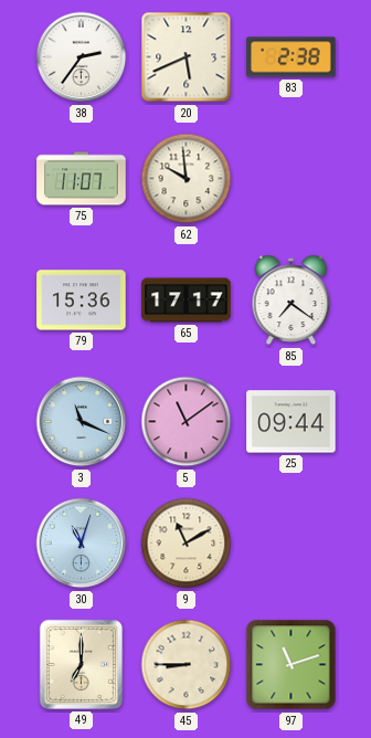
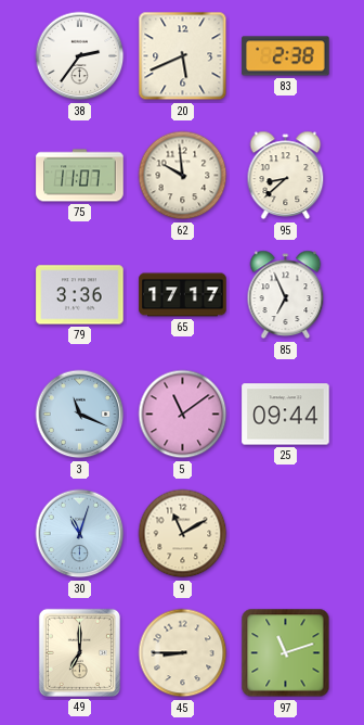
95: none -> 8:38
79: 15:36 -> 3:36
85: 7:21 -> 6:56
